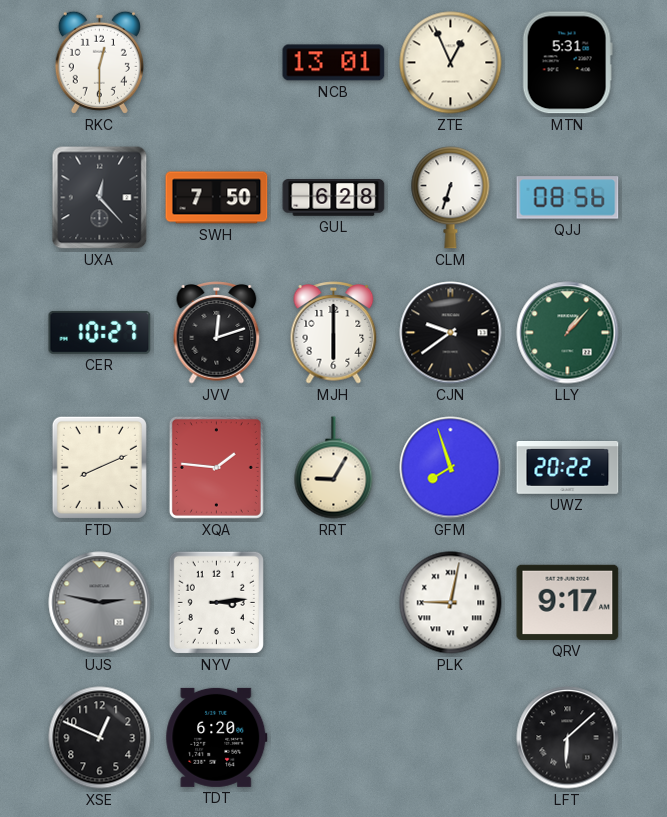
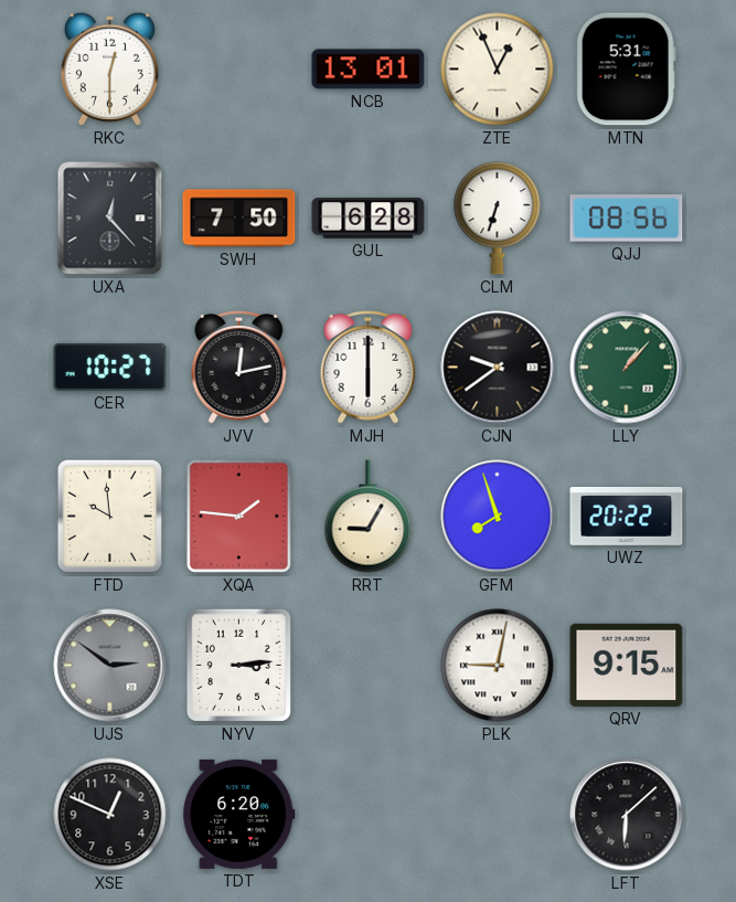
JVV: 12:12 -> 12:13
FTD: 8:11 -> 9:59
UJS: 2:47 -> 2:51
QRV: 9:17 -> 9:15
